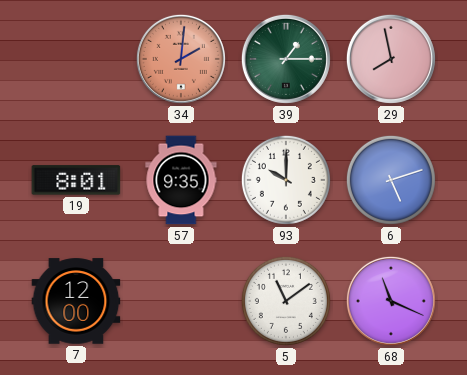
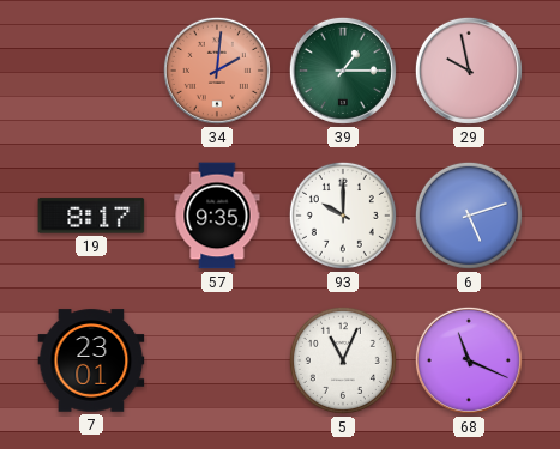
29: 7:58 -> 9:58
19: 8:01 -> 8:17
7: 12:00 -> 23:01
5: 11:09 -> 11:04
